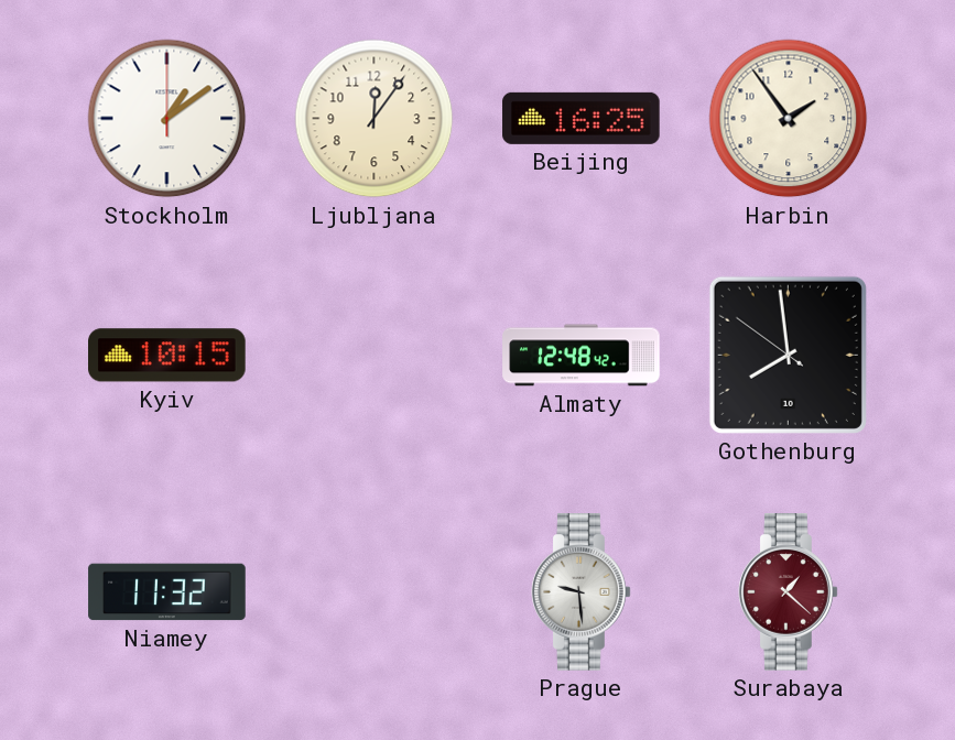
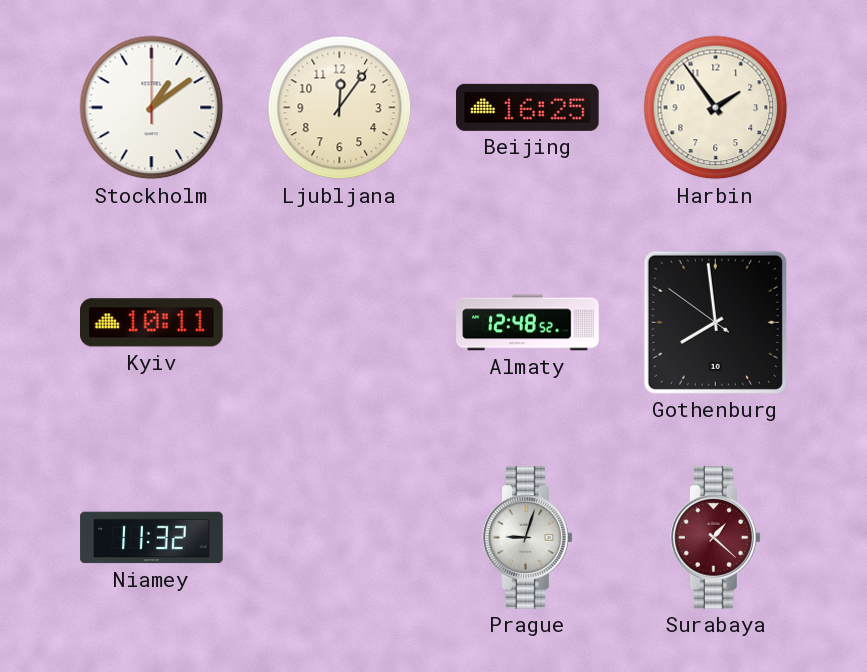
Kyiv: 10:15 -> 10:11
Almaty: 12:48:42 -> 12:48:52
Prague: 9:29 -> 9:03
